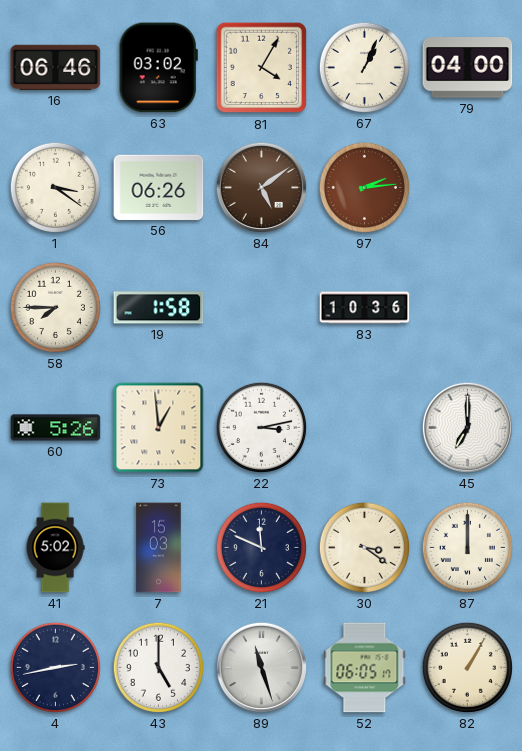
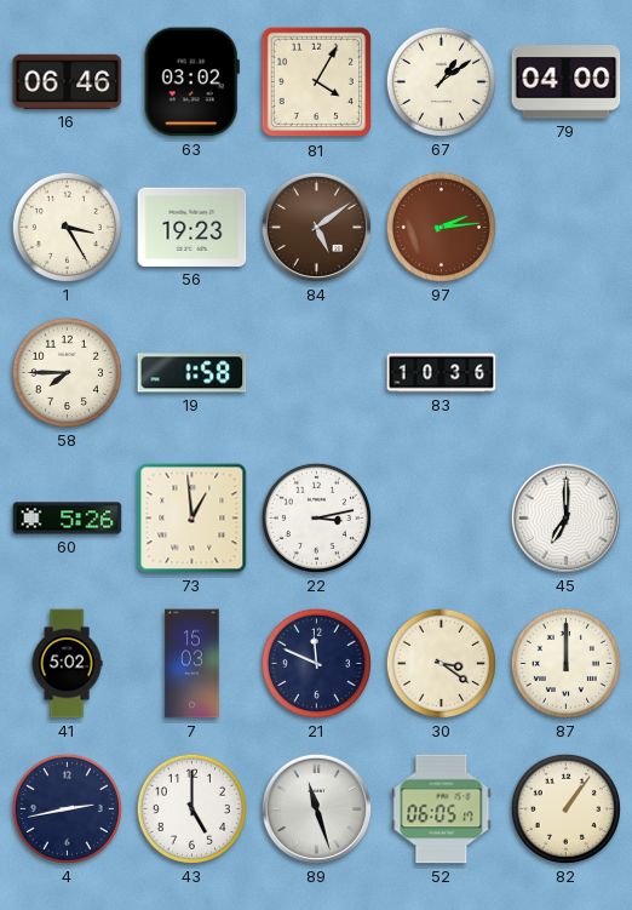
67: 1:04 -> 1:09
1: 3:21 -> 3:25
56: 06:26 -> 19:23
82: 1:05 -> 1:06
